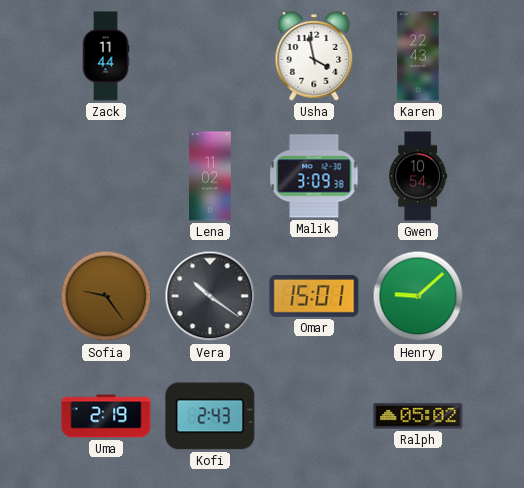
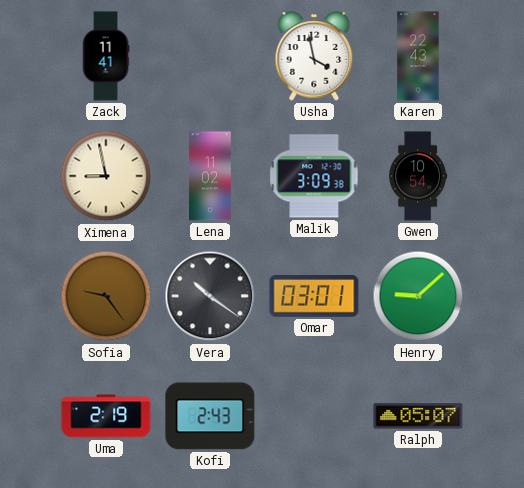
Zack: 11:44 -> 11:41
Ximena: none -> 8:58
Omar: 15:01 -> 03:01
Ralph: 05:02 -> 05:07
